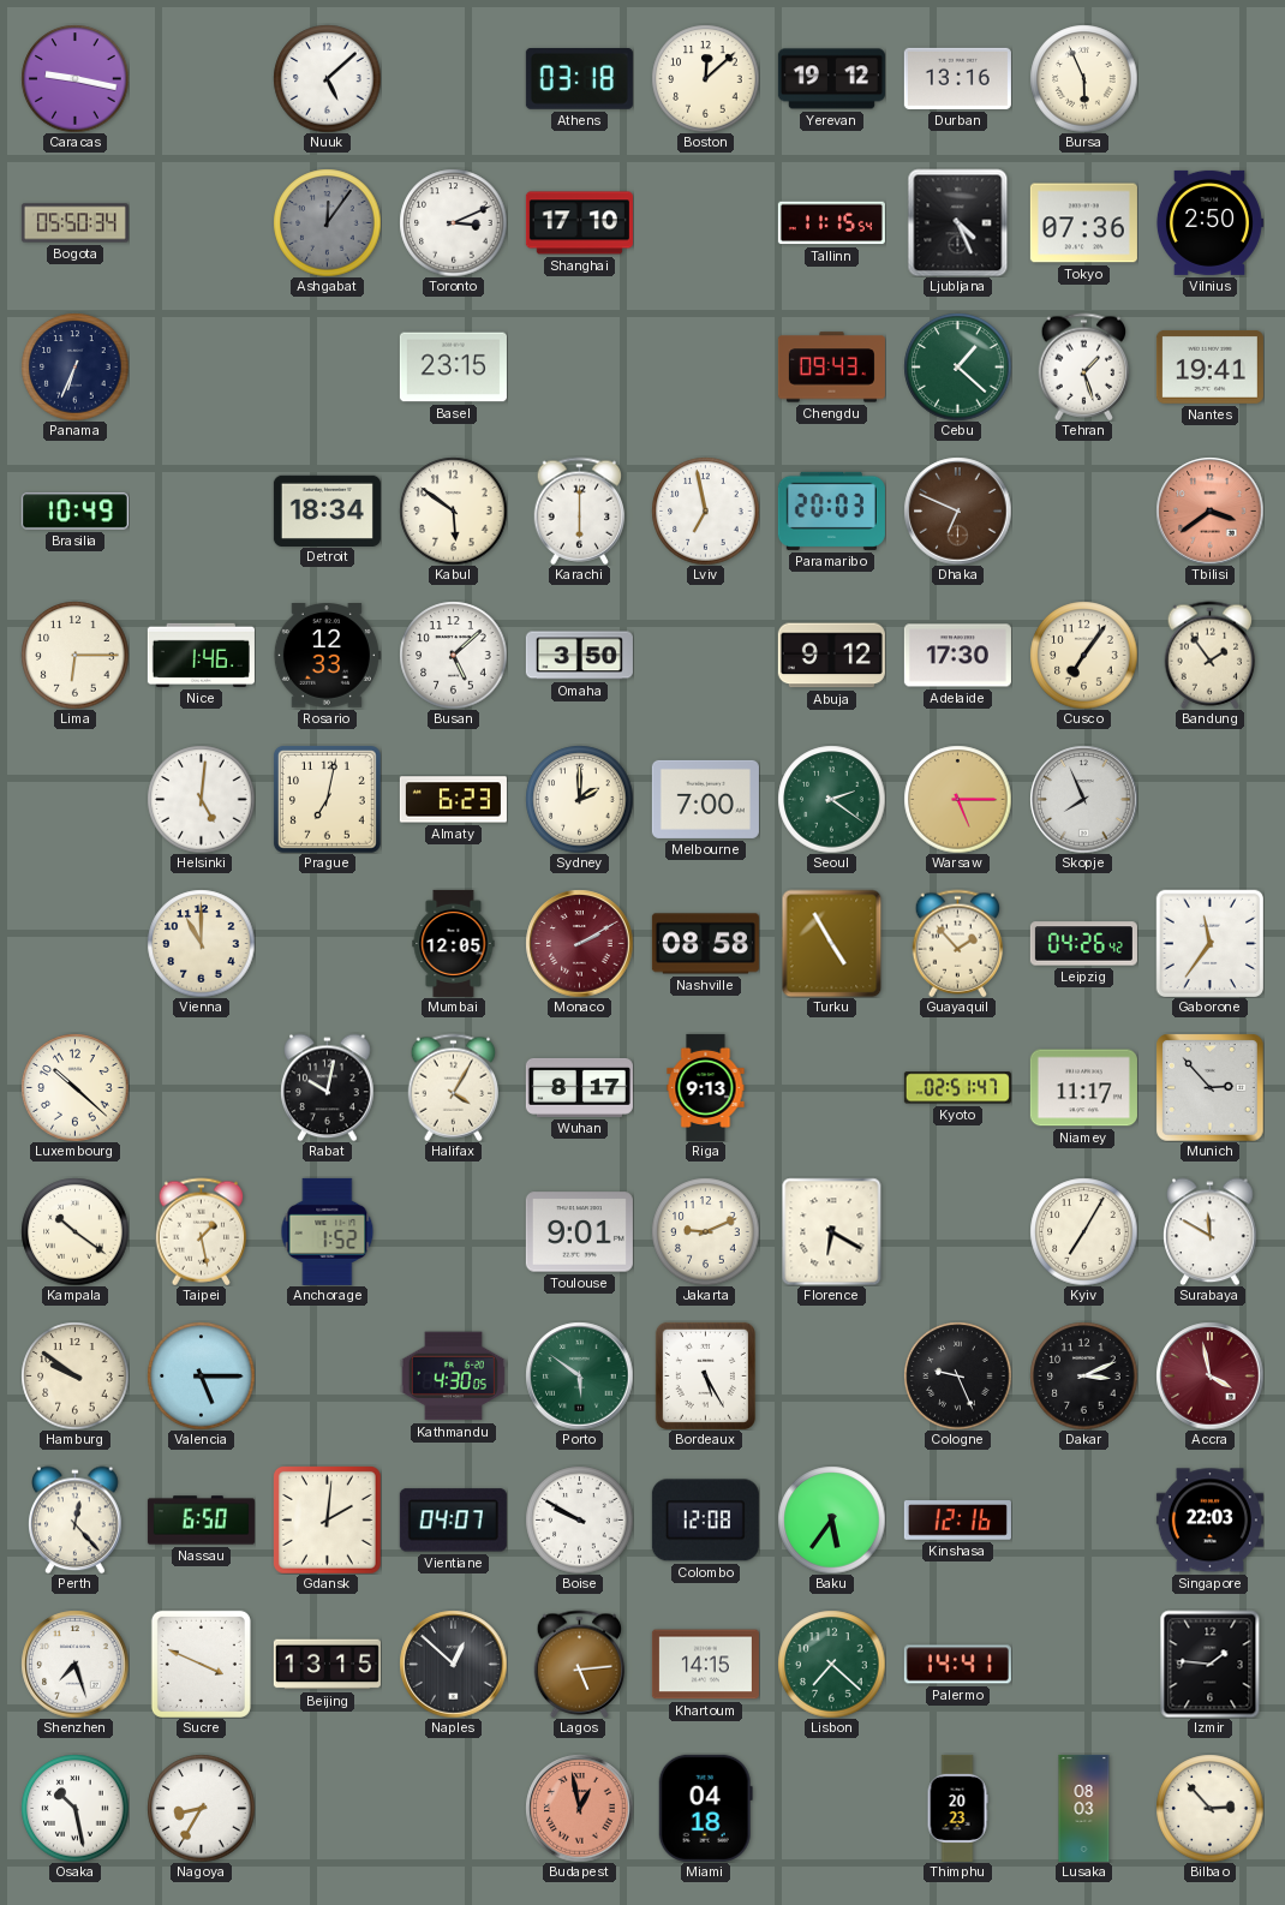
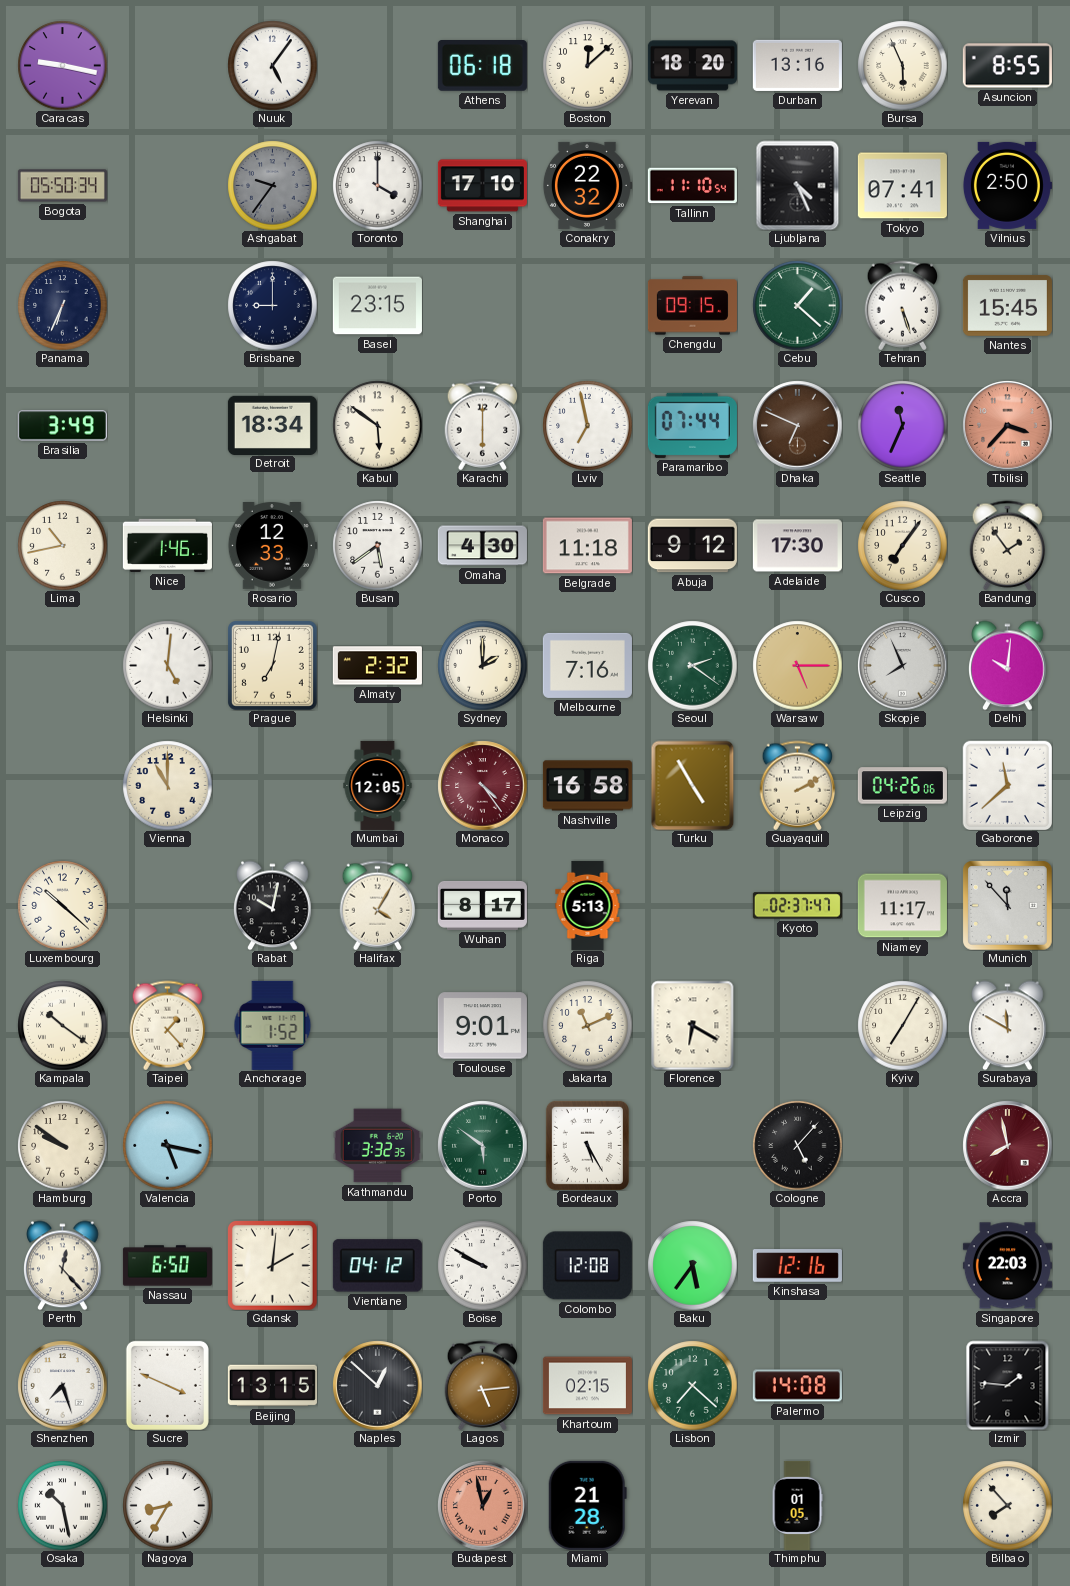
Nuuk: 5:08 -> 5:06
Athens: 03:18 -> 06:18
Yerevan: 19:12 -> 18:20
Asuncion: none -> 8:55
Ashgabat: 12:06 -> 9:36
Toronto: 3:11 -> 4:00
Conakry: none -> 22:32
Tallinn: 11:15 -> 11:10
Tokyo: 07:36 -> 07:41
Brisbane: none -> 9:00
Chengdu: 09:43 -> 09:15
Tehran: 1:27 -> 5:27
Nantes: 19:41 -> 15:45
Brasilia: 10:49 -> 3:49
Paramaribo: 20:03 -> 07:44
Seattle: none -> 11:34
Tbilisi: 3:39 -> 3:37
Lima: 6:15 -> 10:43
Busan: 5:08 -> 5:39
Omaha: 3:50 -> 4:30
Belgrade: none -> 11:18
Almaty: 6:23 -> 2:32
Melbourne: 7:00 -> 7:16
Delhi: none -> 10:01
Monaco: 2:10 -> 4:24
Nashville: 08:58 -> 16:58
Guayaquil: 1:53 -> 2:10
Leipzig: 04:26:42 -> 04:26:06
Gaborone: 11:36 -> 11:38
Riga: 9:13 -> 5:13
Kyoto: 02:51 -> 02:37
Munich: 2:53 -> 11:53
Taipei: 1:28 -> 1:23
Jakarta: 9:11 -> 11:11
Valencia: 5:15 -> 5:17
Kathmandu: 4:30 -> 3:32
Cologne: 9:26 -> 5:07
Dakar: 3:11 -> none
Accra: 3:58 -> 7:58
Vientiane: 04:07 -> 04:12
Khartoum: 14:15 -> 02:15
Palermo: 14:41 -> 14:08
Miami: 04:18 -> 21:28
Thimphu: 20:23 -> 01:05
Lusaka: 08:03 -> none
Bilbao: 2:53 -> 7:53
